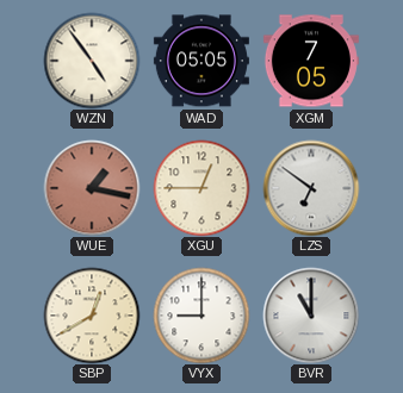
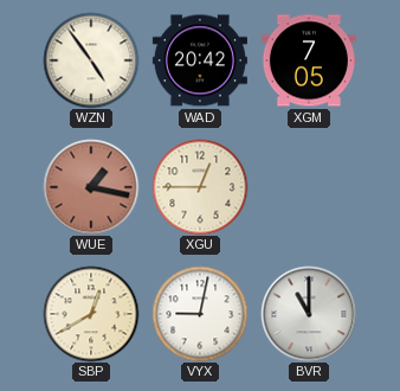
WAD: 05:05 -> 20:42
LZS: 6:51 -> none
VYX: 9:00 -> 9:02
